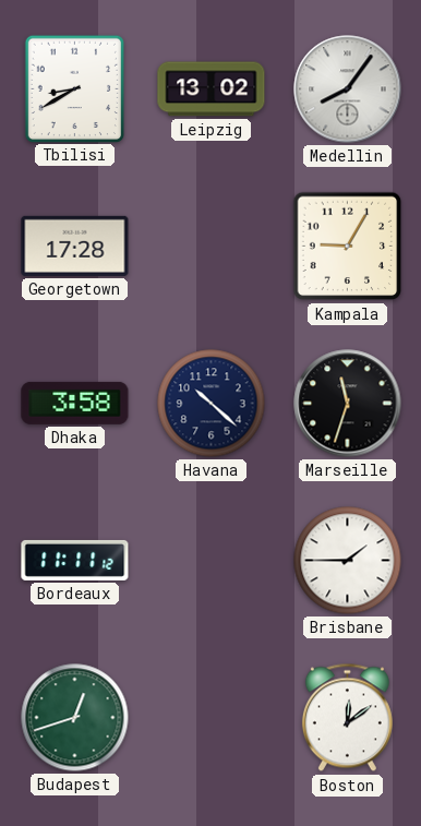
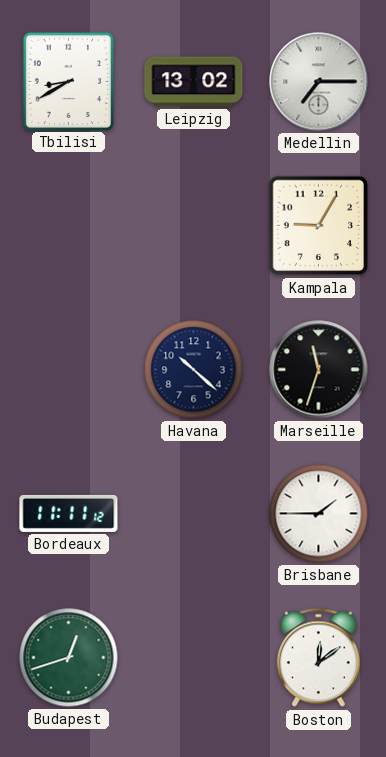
Medellin: 8:06 -> 7:15
Georgetown: 17:28 -> none
Dhaka: 3:58 -> none
